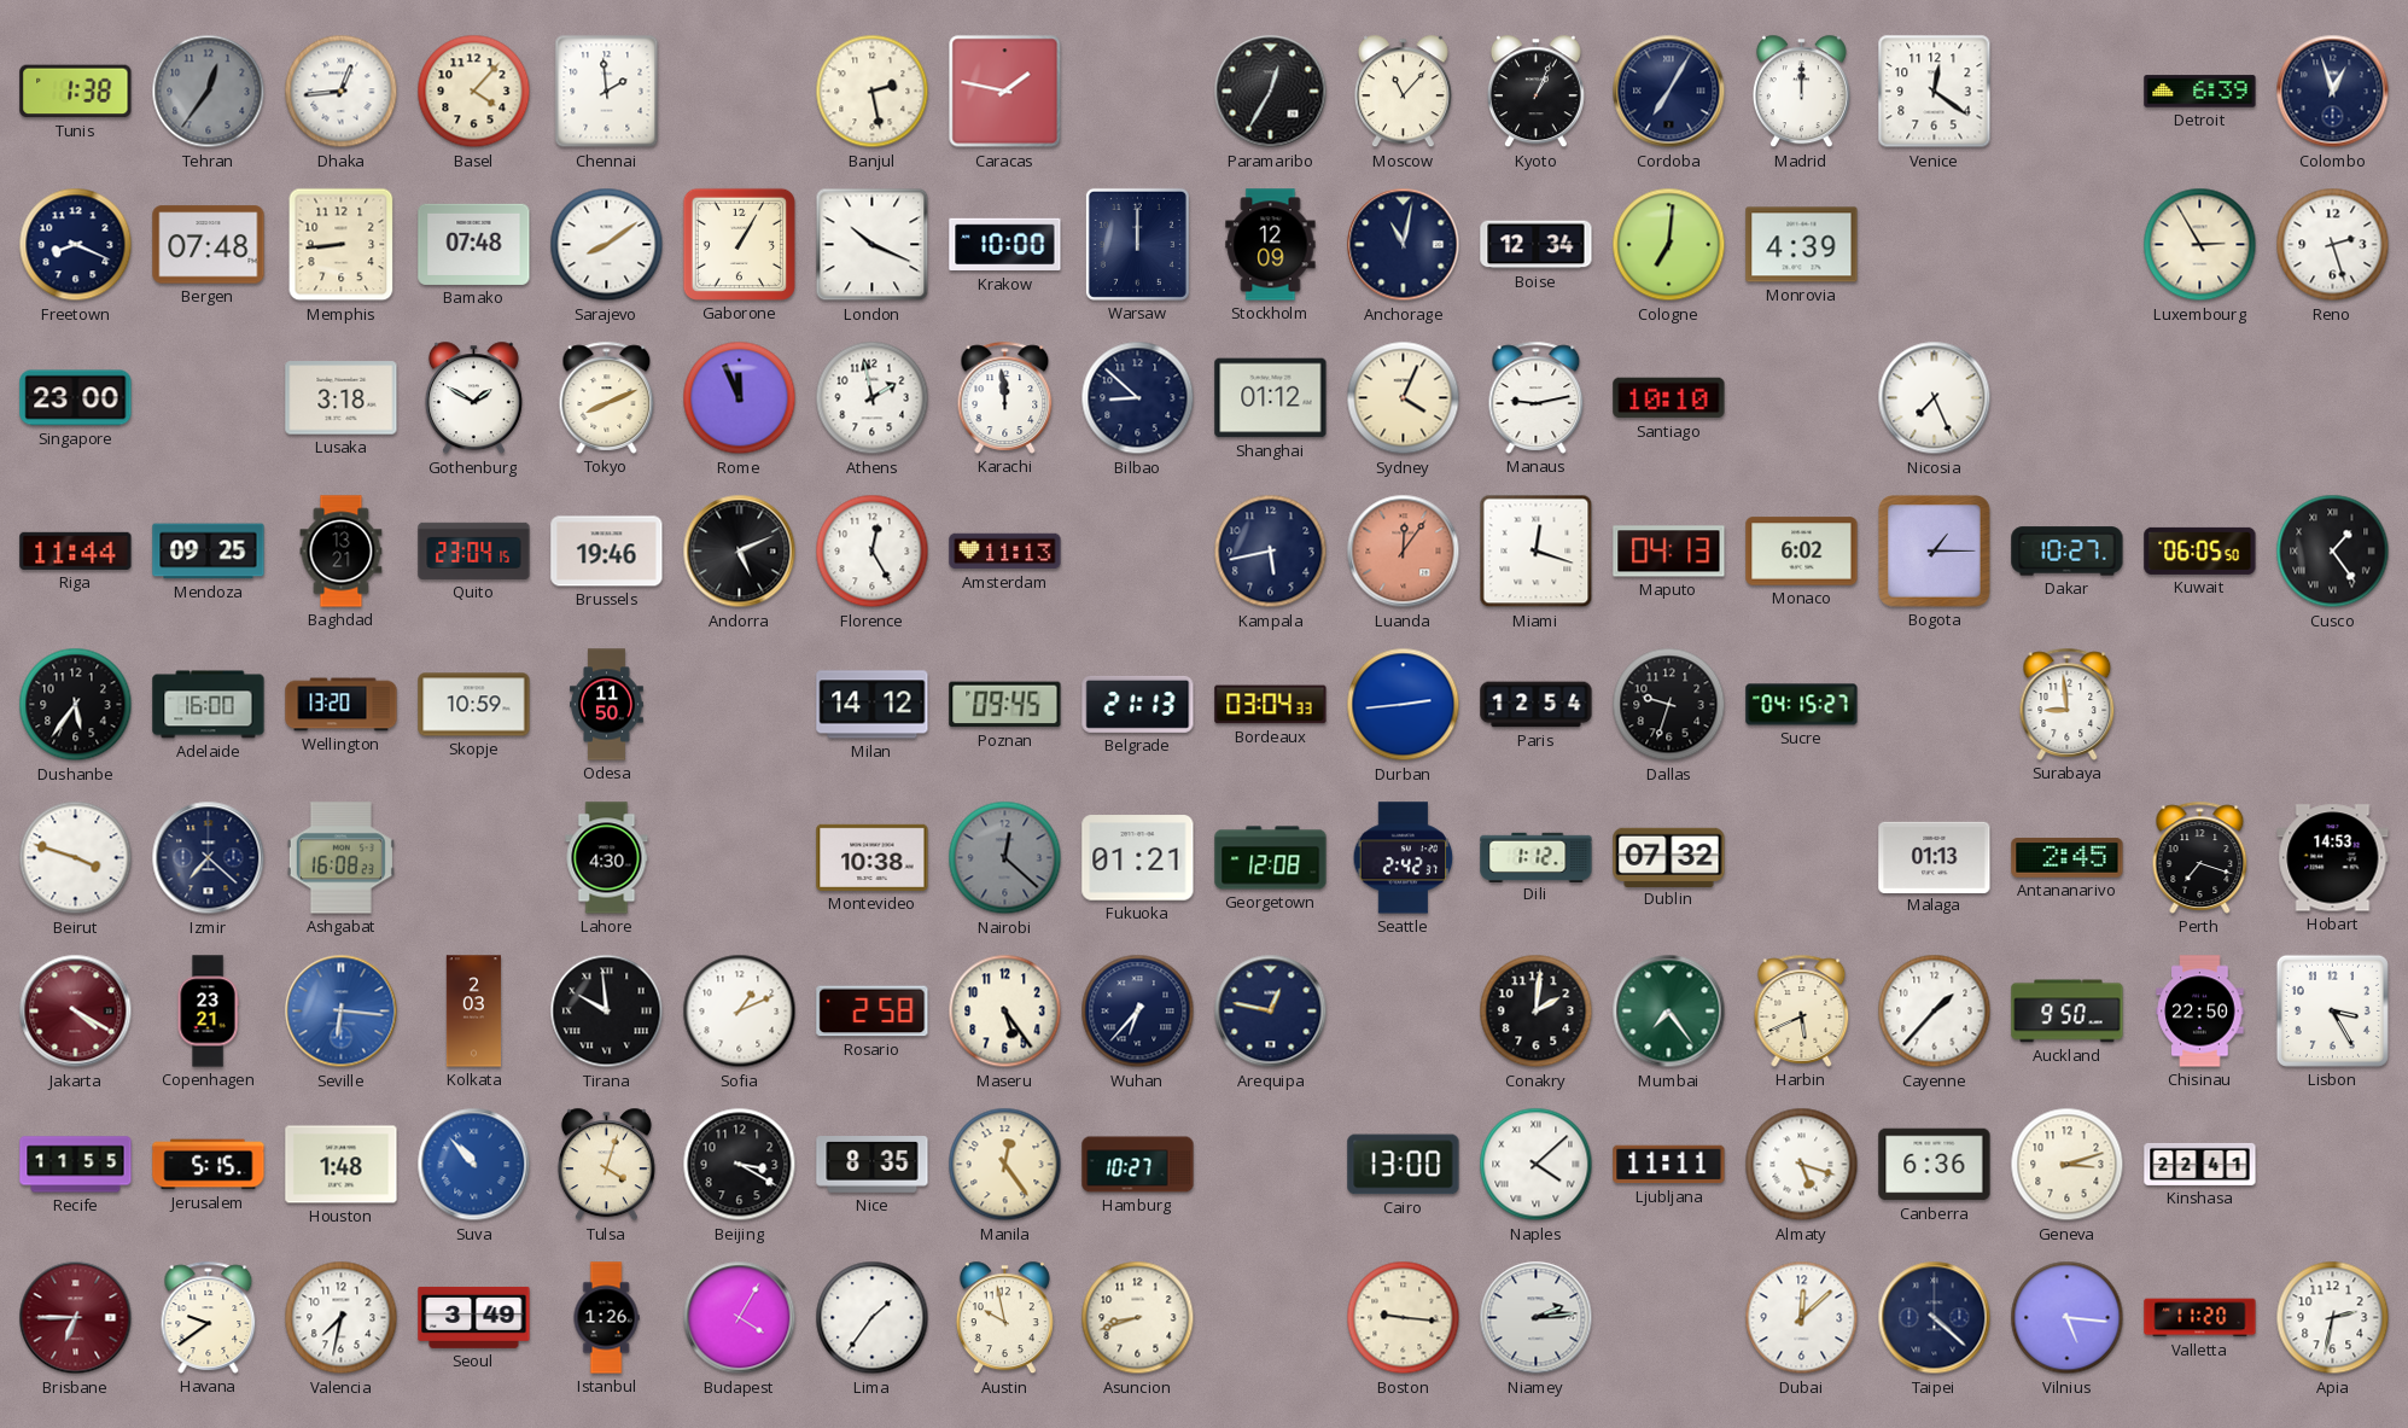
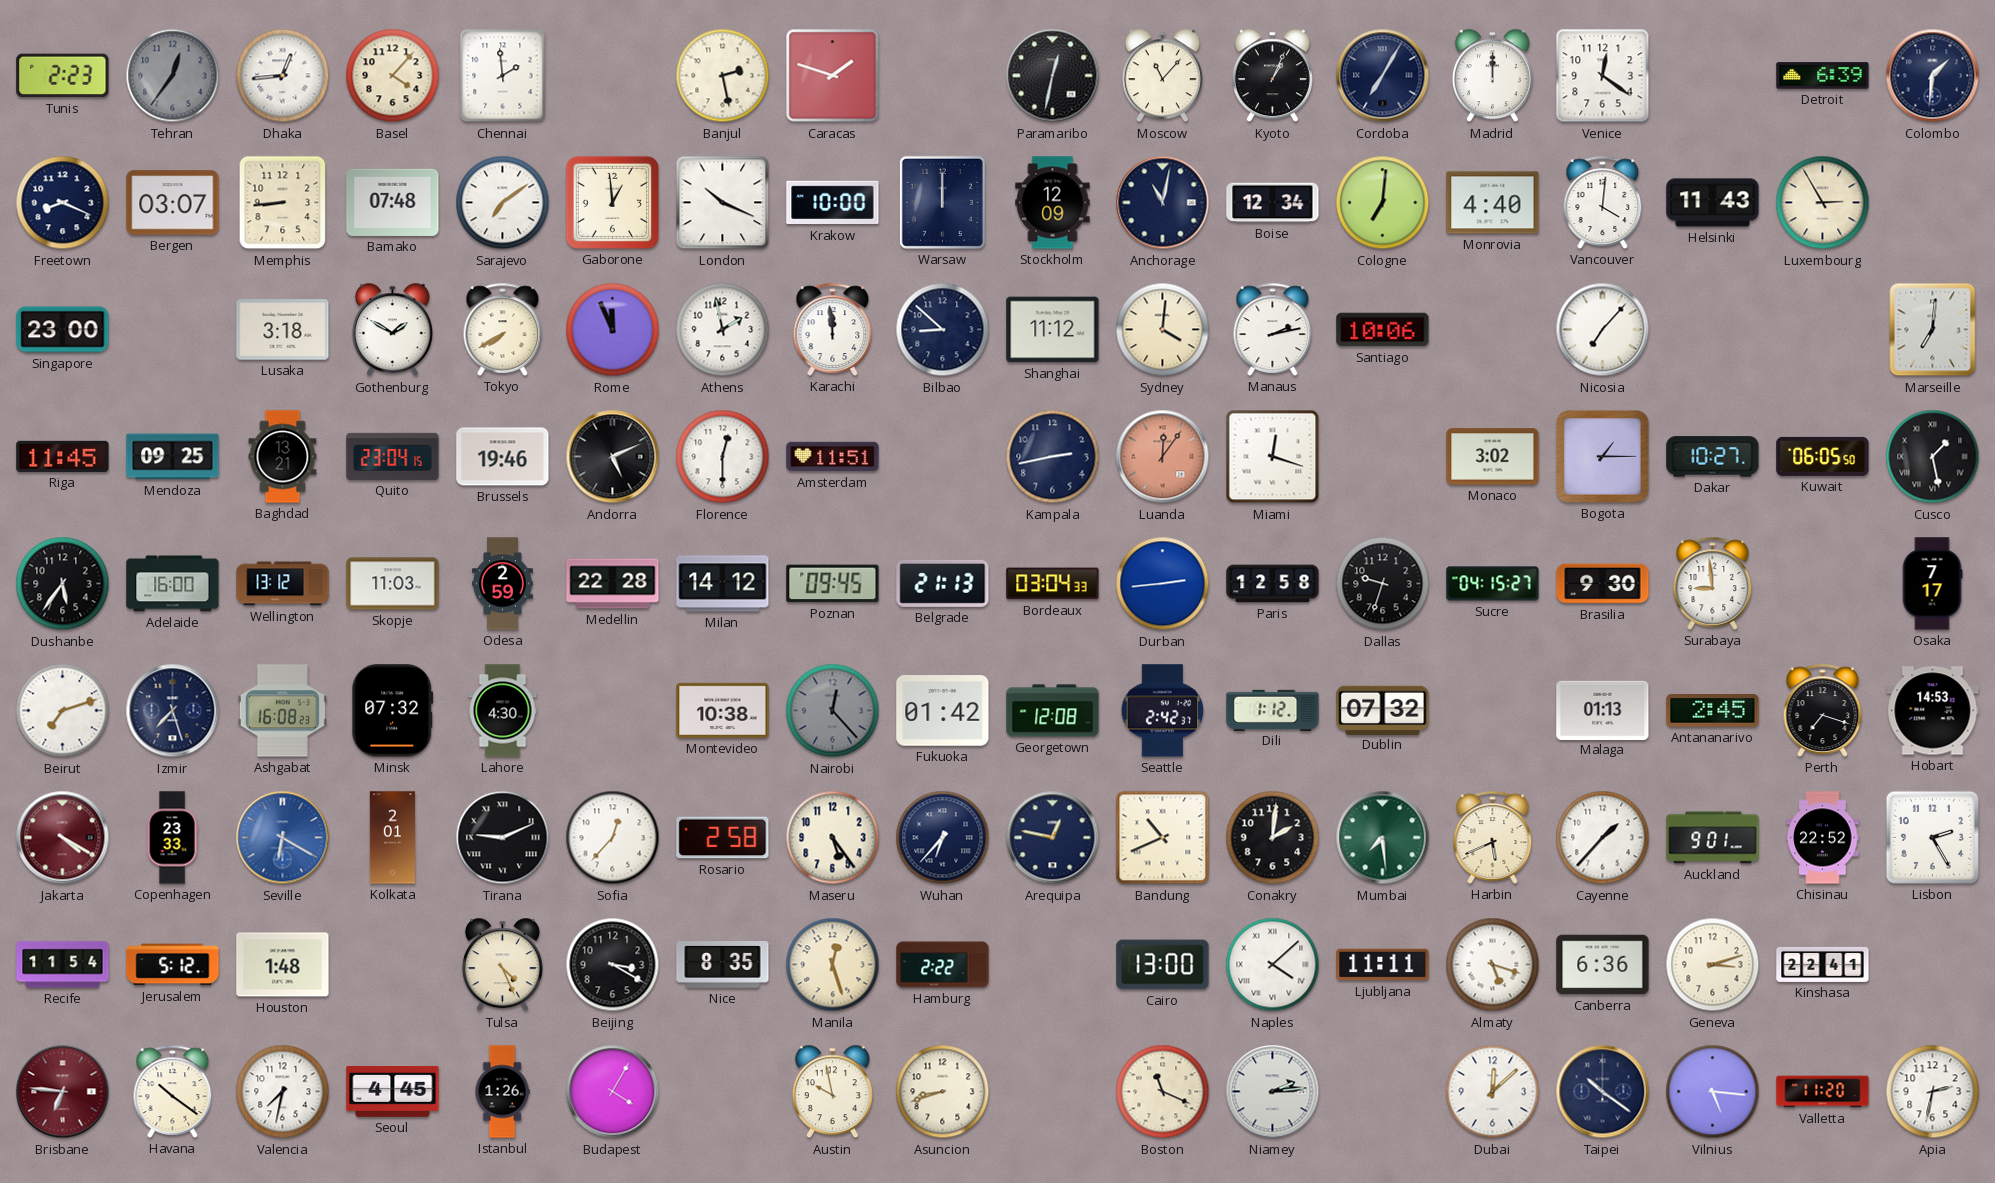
Tunis: 1:38 -> 2:23
Caracas: 1:47 -> 1:48
Paramaribo: 12:35 -> 12:32
Colombo: 12:57 -> 1:31
Bergen: 07:48 -> 03:07
Sarajevo: 8:09 -> 7:09
Gaborone: 1:05 -> 12:59
Monrovia: 4:39 -> 4:40
Vancouver: none -> 4:01
Helsinki: none -> 11:43
Reno: 2:27 -> none
Tokyo: 8:11 -> 7:40
Shanghai: 01:12 -> 11:12
Sydney: 4:04 -> 4:01
Manaus: 9:13 -> 2:13
Santiago: 10:10 -> 10:06
Nicosia: 7:26 -> 7:07
Marseille: none -> 7:01
Riga: 11:44 -> 11:45
Florence: 12:25 -> 12:30
Amsterdam: 11:13 -> 11:51
Kampala: 5:43 -> 2:43
Maputo: 04:13 -> none
Monaco: 6:02 -> 3:02
Cusco: 1:24 -> 1:28
Wellington: 13:20 -> 13:12
Skopje: 10:59 -> 11:03
Odesa: 11:50 -> 2:59
Medellin: none -> 22:28
Paris: 12:54 -> 12:58
Brasilia: none -> 9:30
Osaka: none -> 7:17
Beirut: 3:48 -> 7:12
Izmir: 7:22 -> 7:27
Minsk: none -> 07:32
Nairobi: 12:22 -> 12:23
Fukuoka: 01:21 -> 01:42
Copenhagen: 23:21 -> 23:33
Seville: 6:16 -> 6:20
Kolkata: 2:03 -> 2:01
Tirana: 9:59 -> 9:11
Sofia: 1:11 -> 12:37
Bandung: none -> 10:41
Mumbai: 7:24 -> 7:29
Auckland: 9:50 -> 9:01
Chisinau: 22:50 -> 22:52
Lisbon: 3:25 -> 2:25
Recife: 11:55 -> 11:54
Jerusalem: 5:15 -> 5:12
Suva: 10:53 -> none
Tulsa: 4:03 -> 4:26
Manila: 12:24 -> 12:27
Hamburg: 10:27 -> 2:22
Brisbane: 6:45 -> 6:46
Havana: 9:39 -> 10:21
Seoul: 3:49 -> 4:45
Lima: 1:36 -> none
Boston: 9:16 -> 11:19
Taipei: 4:22 -> 10:21
